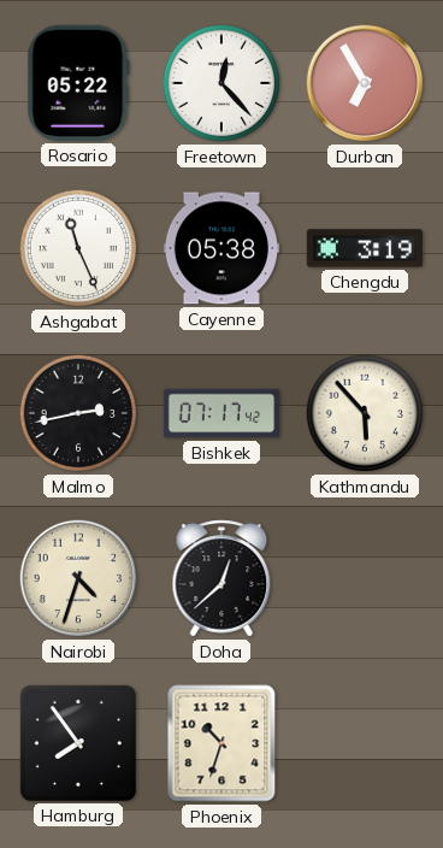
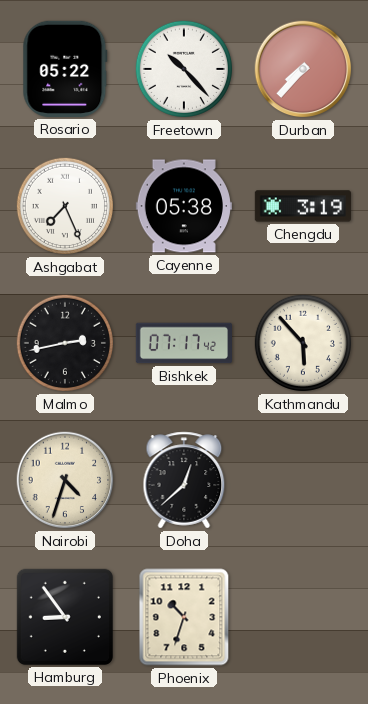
Freetown: 12:23 -> 10:23
Durban: 6:55 -> 7:37
Ashgabat: 11:26 -> 7:26
Hamburg: 7:54 -> 8:54
